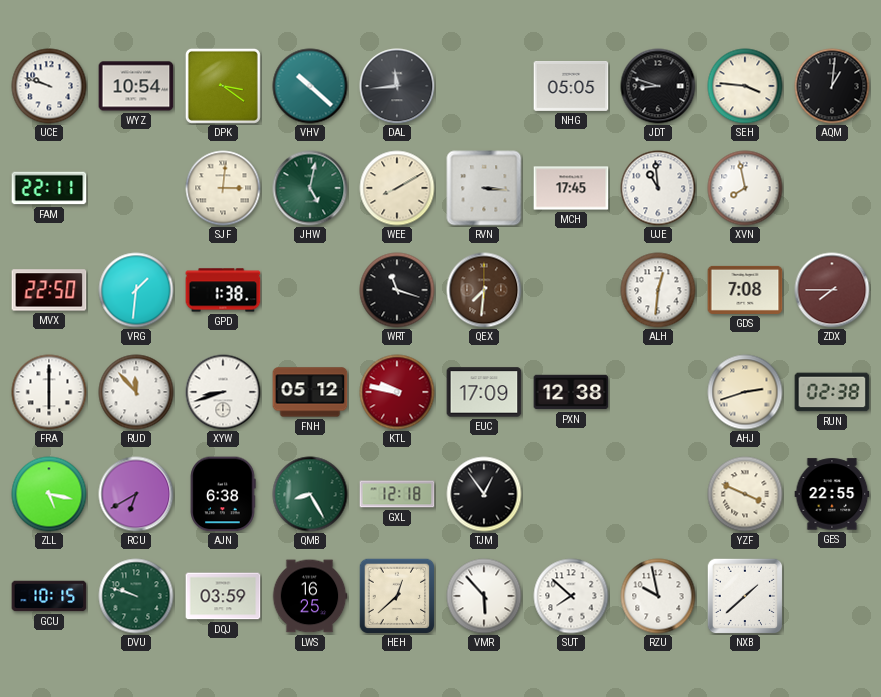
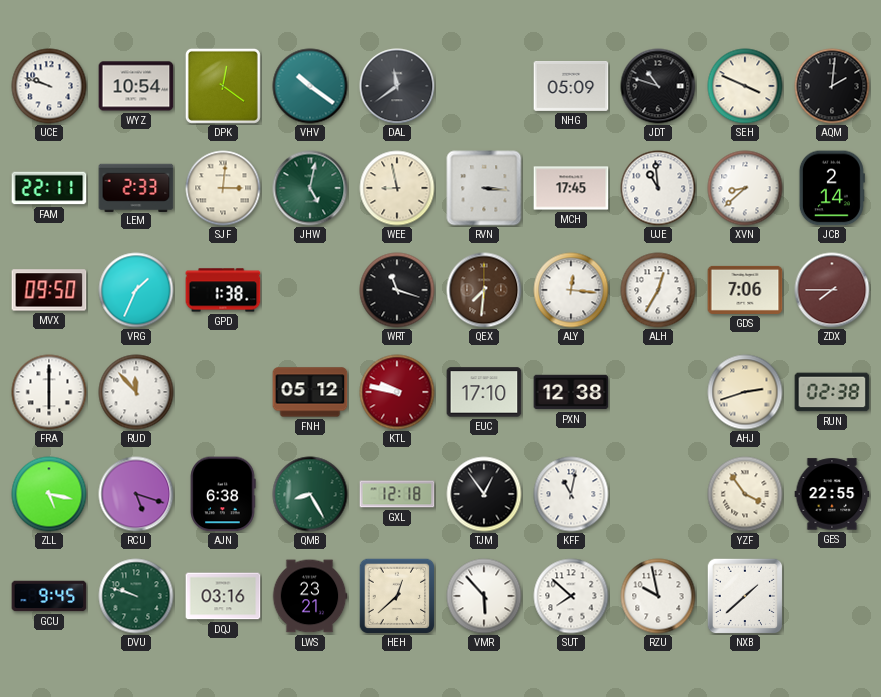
DPK: 3:21 -> 12:21
VHV: 10:22 -> 10:21
DAL: 11:44 -> 11:39
NHG: 05:05 -> 05:09
JDT: 8:48 -> 10:48
SEH: 3:46 -> 3:49
AQM: 1:01 -> 2:01
LEM: none -> 2:33
WEE: 8:10 -> 8:58
XVN: 7:58 -> 8:38
JCB: none -> 2:14
MVX: 22:50 -> 09:50
VRG: 1:31 -> 1:34
ALY: none -> 12:16
ALH: 12:31 -> 12:35
GDS: 7:08 -> 7:06
XYW: 8:42 -> none
EUC: 17:09 -> 17:10
RCU: 6:40 -> 5:18
KFF: none -> 11:02
YZF: 3:49 -> 3:54
GCU: 10:15 -> 9:45
DQJ: 03:59 -> 03:16
LWS: 16:25 -> 23:21
